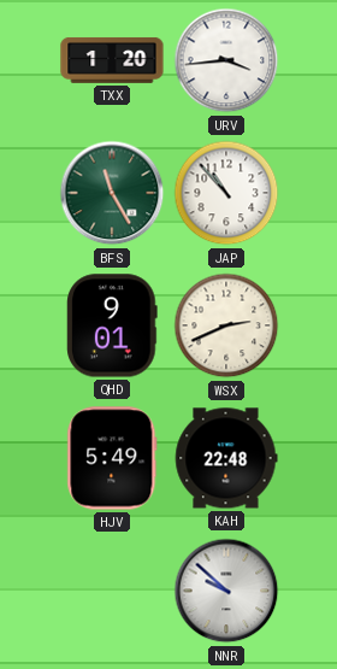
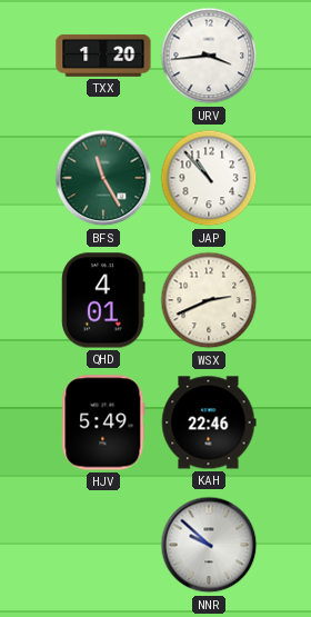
QHD: 9:01 -> 4:01
KAH: 22:48 -> 22:46
